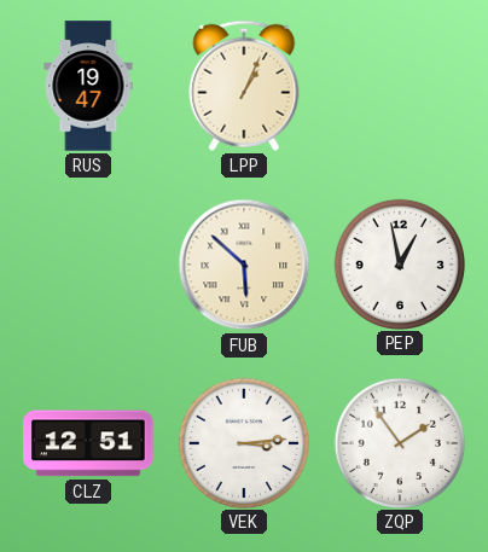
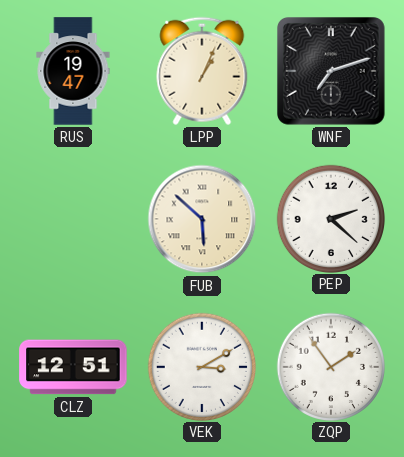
WNF: none -> 7:12
PEP: 12:58 -> 2:22
VEK: 3:14 -> 3:10
